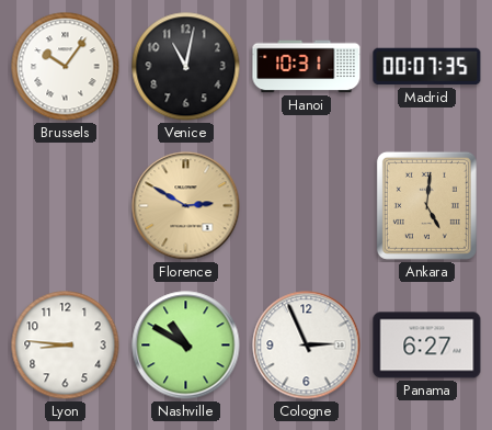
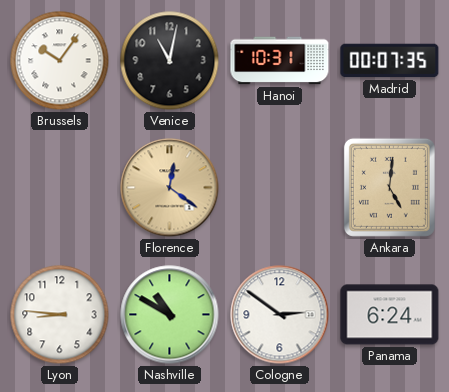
Florence: 2:50 -> 12:21
Cologne: 2:56 -> 2:51
Panama: 6:27 -> 6:24
